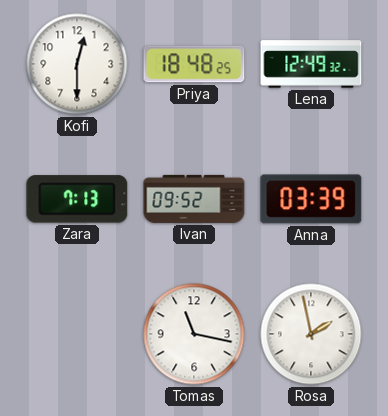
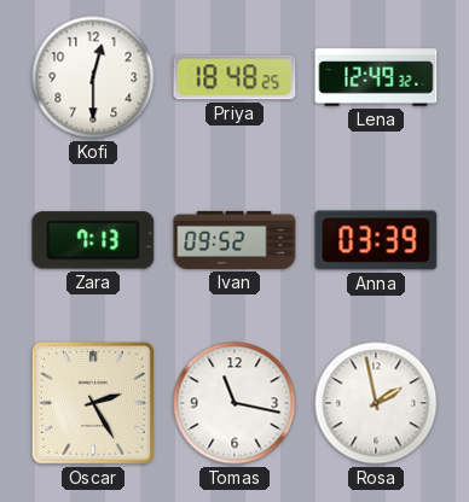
Oscar: none -> 2:25
